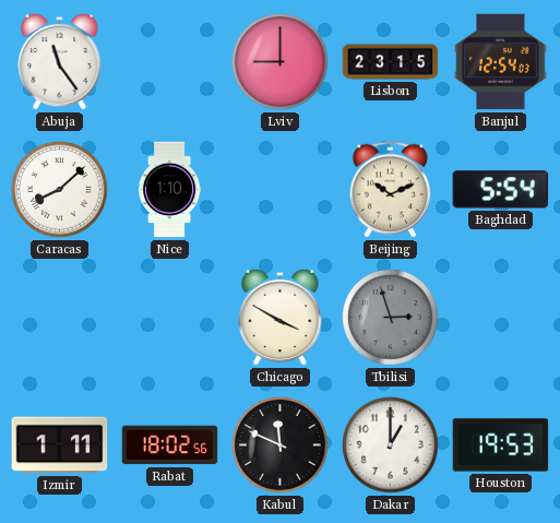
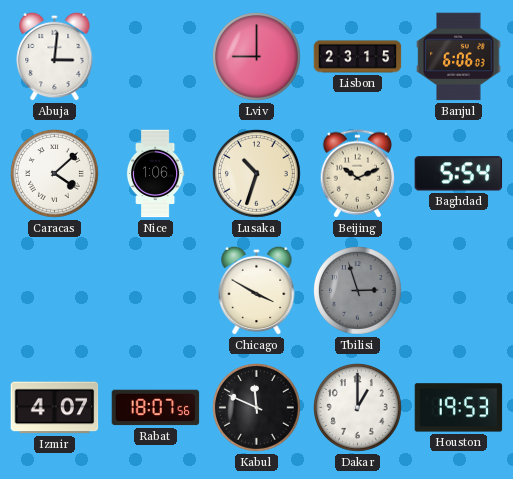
Abuja: 11:24 -> 3:01
Banjul: 12:54 -> 6:06
Caracas: 8:08 -> 4:08
Nice: 1:10 -> 1:06
Lusaka: none -> 10:33
Izmir: 1:11 -> 4:07
Rabat: 18:02 -> 18:07
